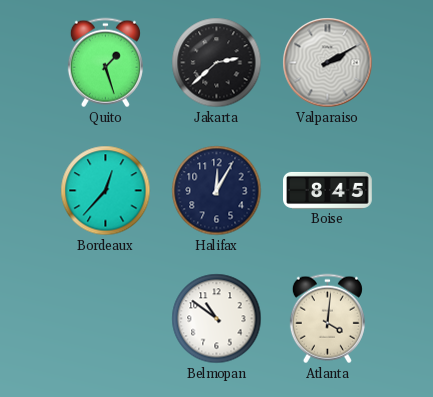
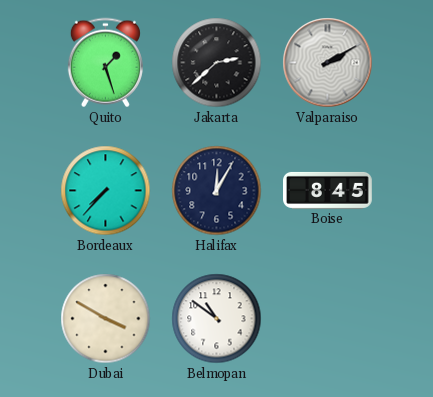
Bordeaux: 12:37 -> 7:37
Dubai: none -> 3:50
Atlanta: 4:01 -> none
